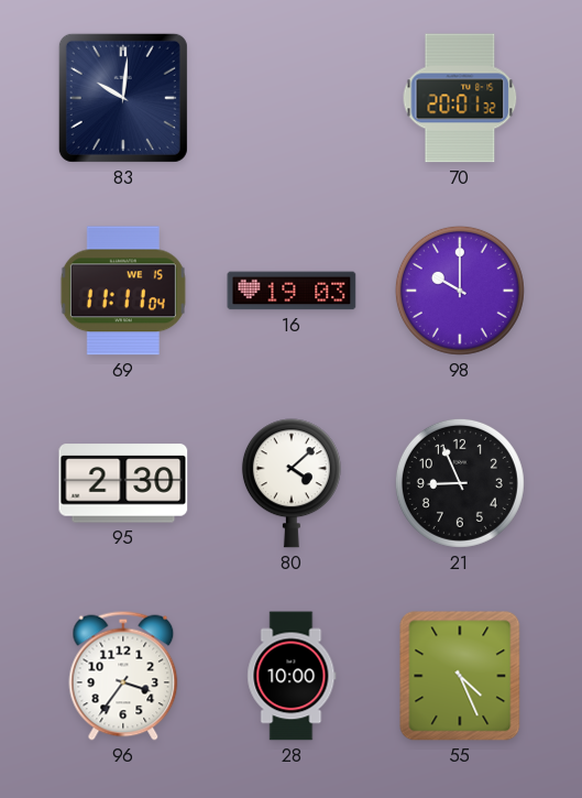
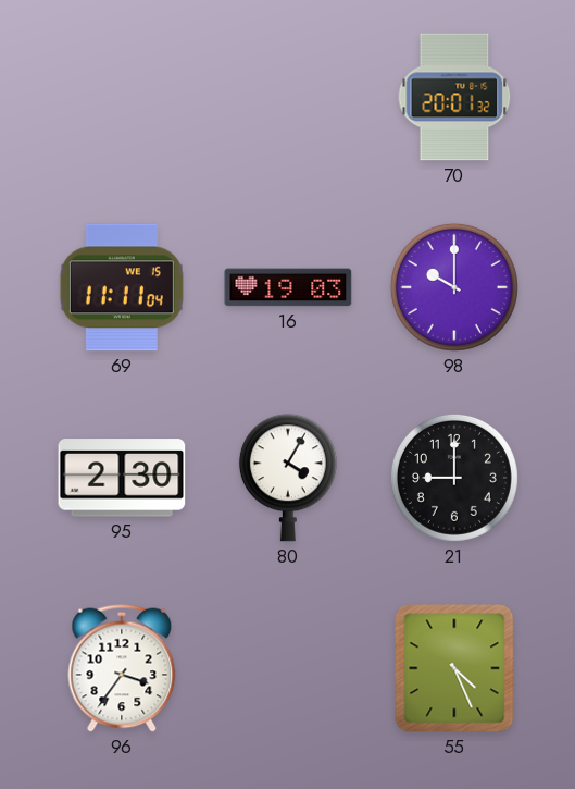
83: 10:01 -> none
80: 4:08 -> 4:05
21: 8:56 -> 9:00
28: 10:00 -> none
